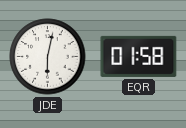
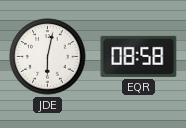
EQR: 01:58 -> 08:58
